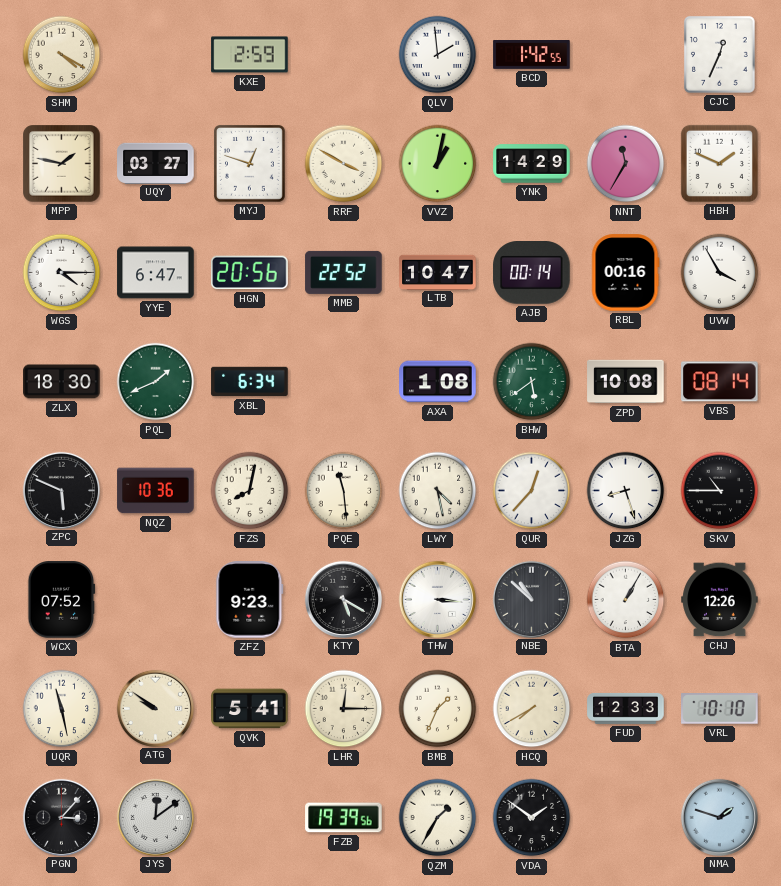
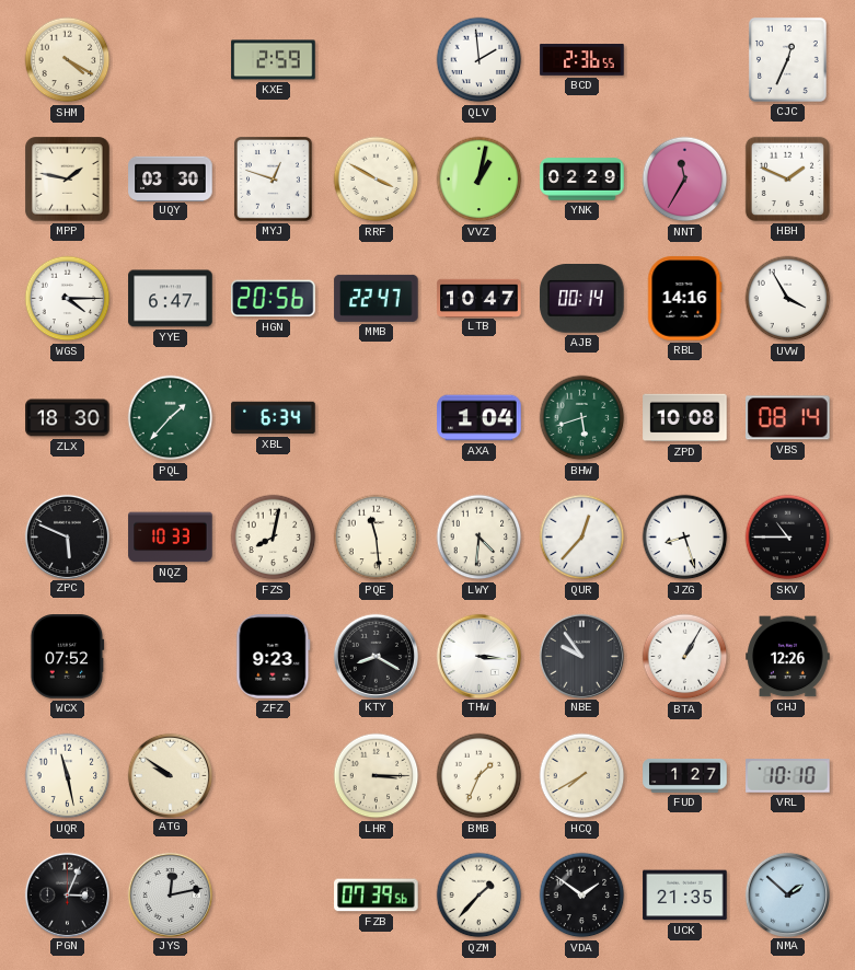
BCD: 1:42 -> 2:36
UQY: 03:27 -> 03:30
YNK: 14:29 -> 02:29
MMB: 22:52 -> 22:47
RBL: 00:16 -> 14:16
PQL: 1:41 -> 1:37
AXA: 1:08 -> 1:04
BHW: 5:39 -> 5:42
NQZ: 10:36 -> 10:33
LWY: 4:28 -> 4:31
KTY: 5:20 -> 8:20
NBE: 10:52 -> 9:54
QVK: 5:41 -> none
LHR: 12:15 -> 3:15
FUD: 12:33 -> 1:27
PGN: 3:07 -> 3:04
JYS: 12:09 -> 12:13
FZB: 19:39 -> 07:39
QZM: 1:35 -> 1:37
UCK: none -> 21:35
NMA: 1:48 -> 1:52
